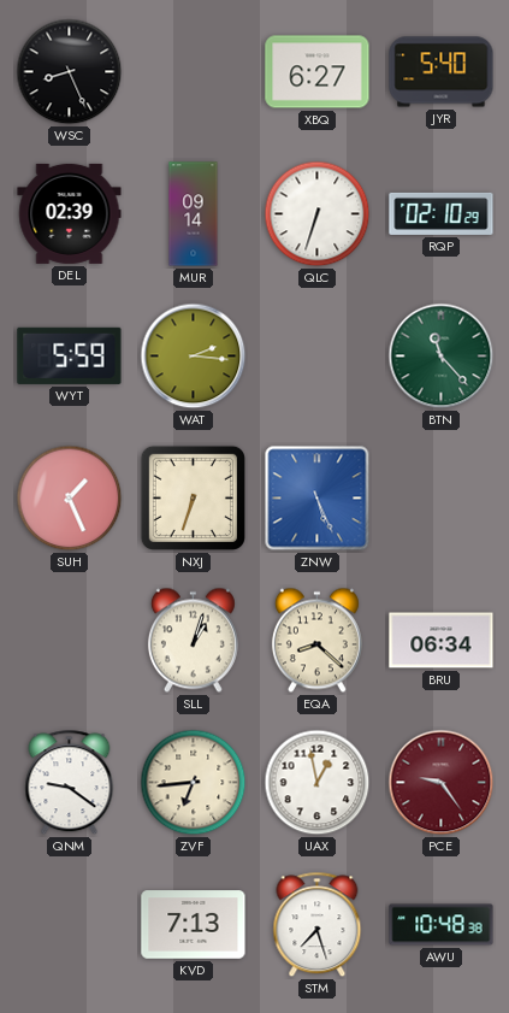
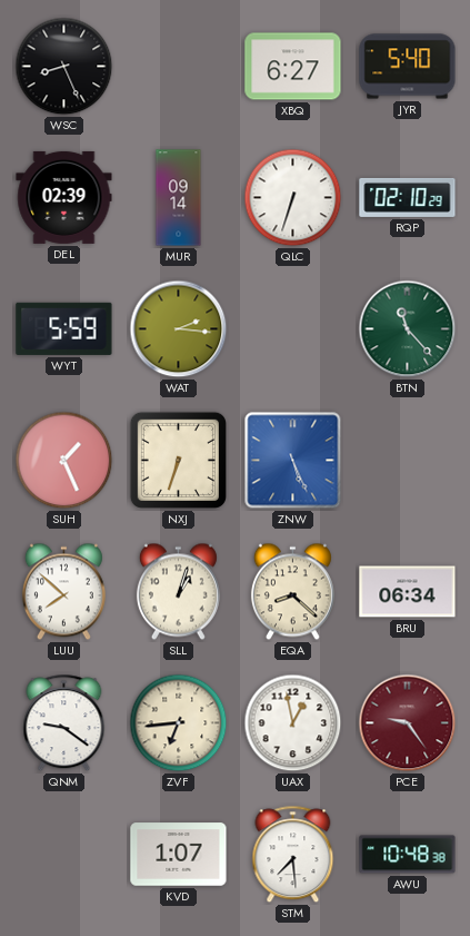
LUU: none -> 7:52
KVD: 7:13 -> 1:07
STM: 7:27 -> 7:29
